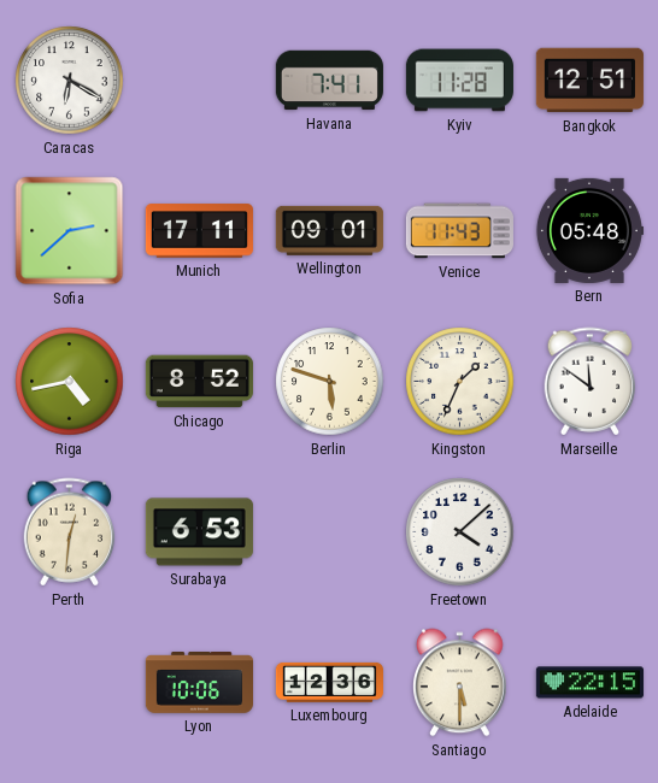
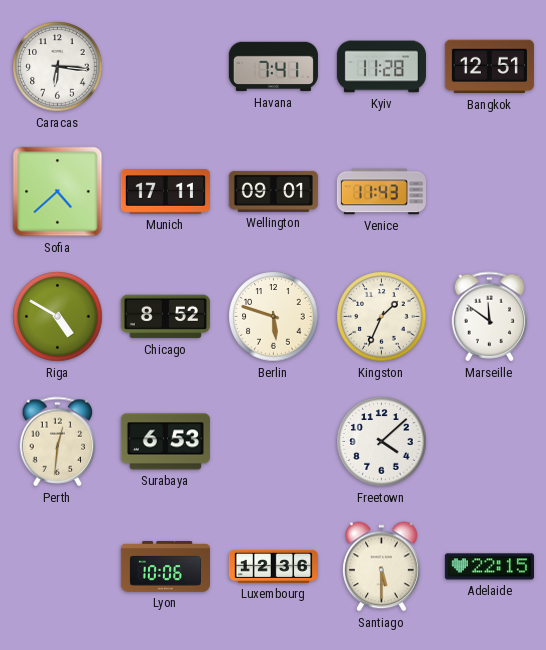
Caracas: 6:20 -> 6:16
Sofia: 2:38 -> 4:38
Bern: 05:48 -> none
Riga: 4:43 -> 4:50
